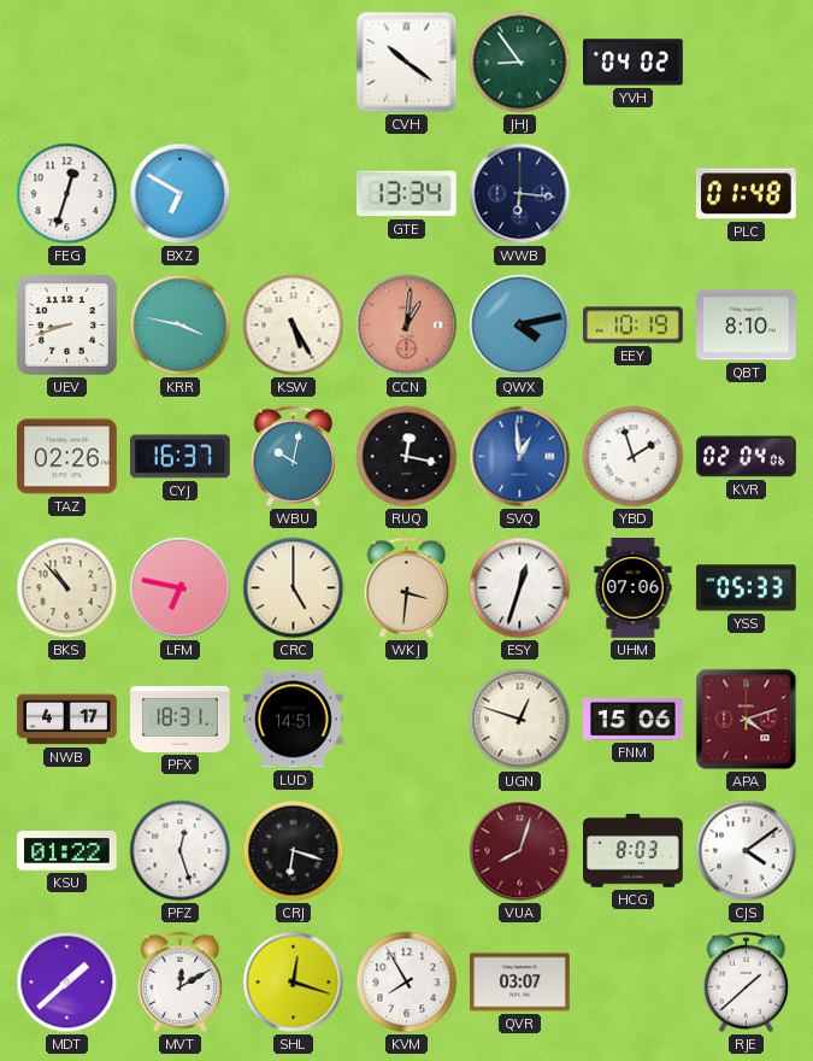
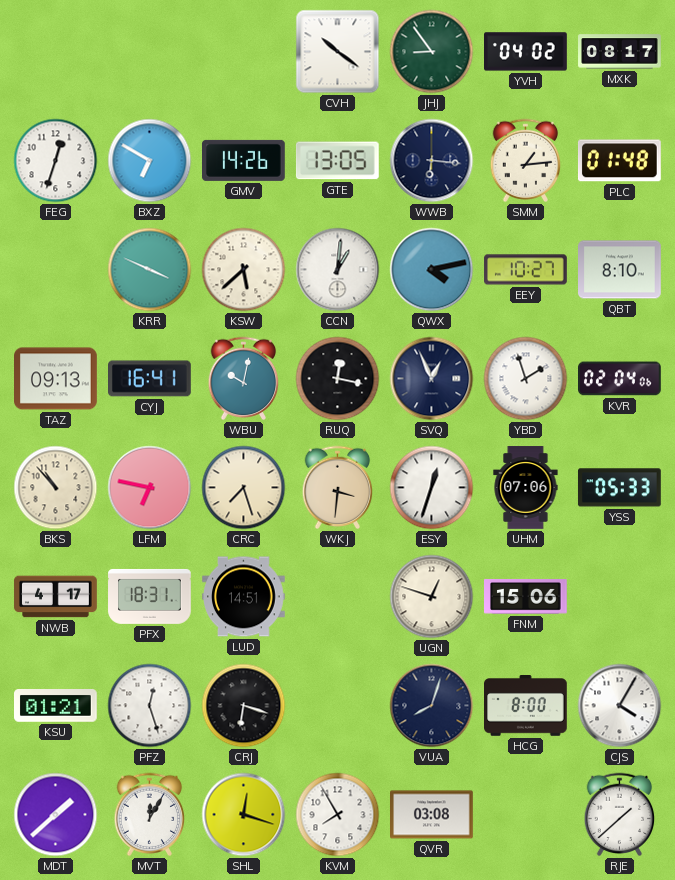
MXK: none -> 08:17
GMV: none -> 14:26
GTE: 13:34 -> 13:05
SMM: none -> 1:14
UEV: 8:42 -> none
KRR: 3:47 -> 3:49
KSW: 5:25 -> 5:38
CCN dial: salmon -> white
EEY: 10:19 -> 10:27
TAZ: 02:26 -> 09:13
CYJ: 16:37 -> 16:41
SVQ: 12:59 -> 12:56
SVQ dial: blue -> navy
CRC: 5:00 -> 7:27
APA: 4:12 -> none
KSU: 01:22 -> 01:21
VUA dial: burgundy -> navy
HCG: 8:03 -> 8:00
CJS: 4:09 -> 4:05
MVT: 12:10 -> 12:05
QVR: 03:07 -> 03:08
